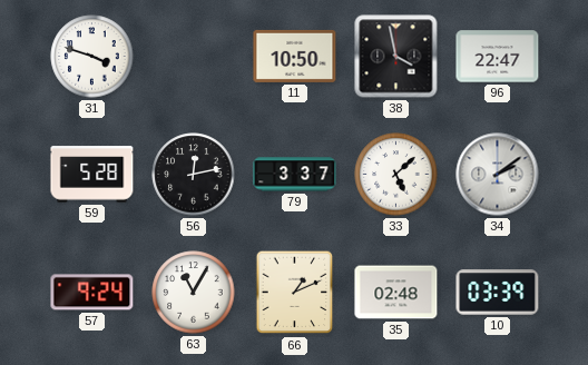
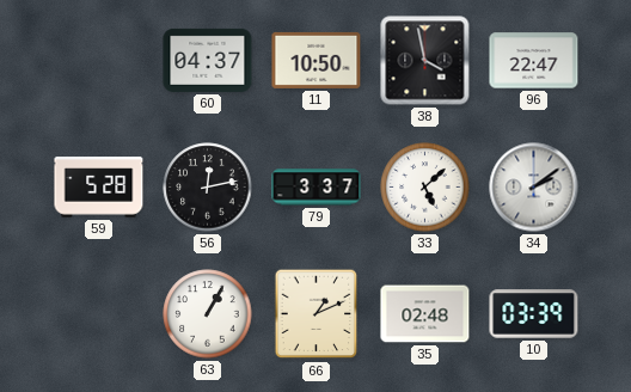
31: 3:48 -> none
60: none -> 04:37
57: 9:24 -> none
63: 11:05 -> 1:05
